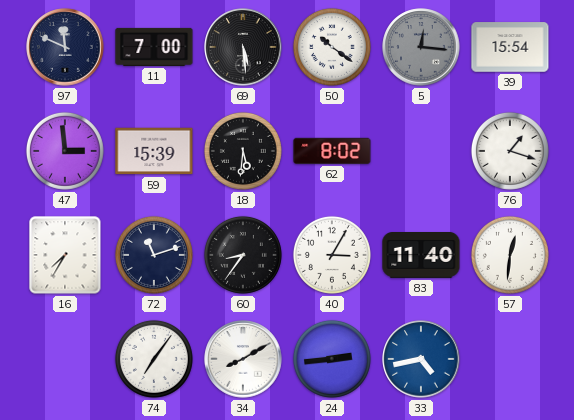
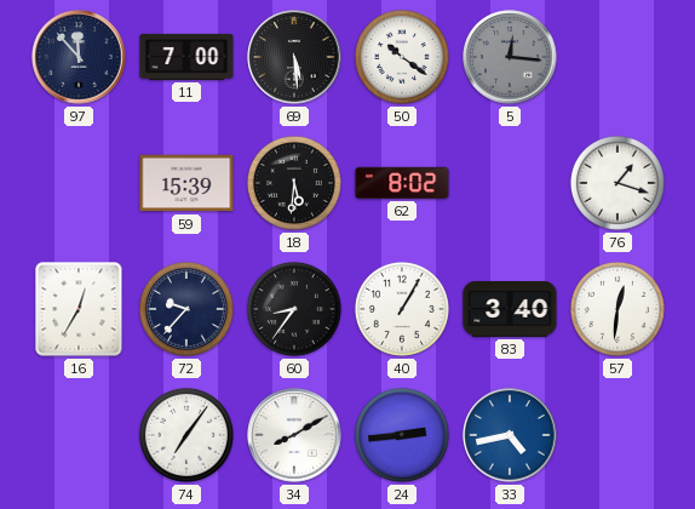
97: 11:49 -> 11:53
39: 15:54 -> none
47: 2:59 -> none
16: 7:35 -> 12:35
72: 11:12 -> 9:37
40: 3:05 -> 1:05
83: 11:40 -> 3:40
